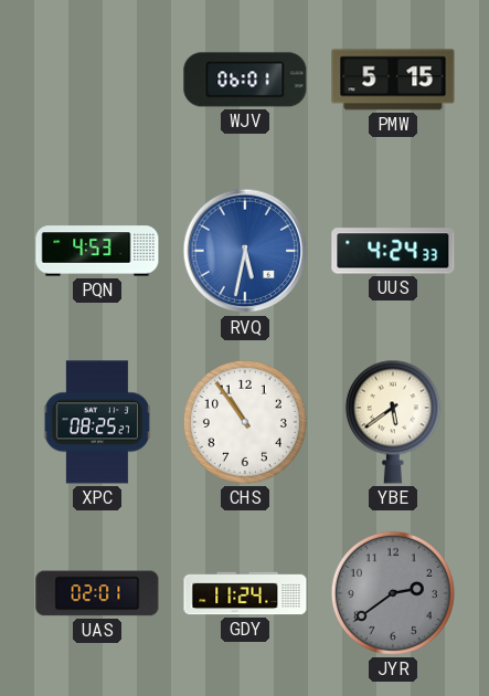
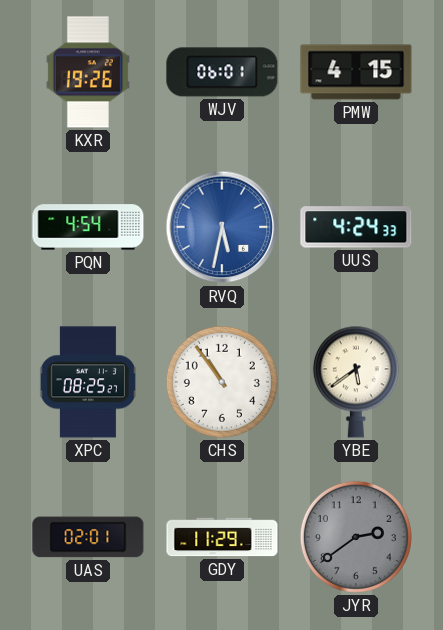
KXR: none -> 19:26
PMW: 5:15 -> 4:15
PQN: 4:53 -> 4:54
GDY: 11:24 -> 11:29
